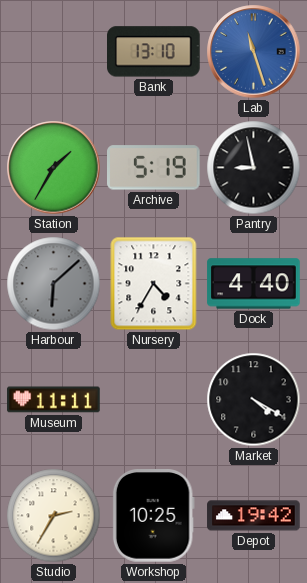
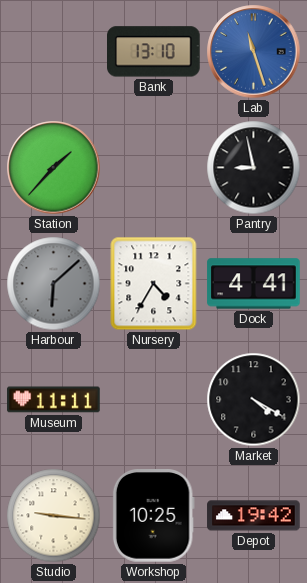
Station: 1:35 -> 1:37
Archive: 5:19 -> none
Dock: 4:40 -> 4:41
Studio: 2:35 -> 9:16
